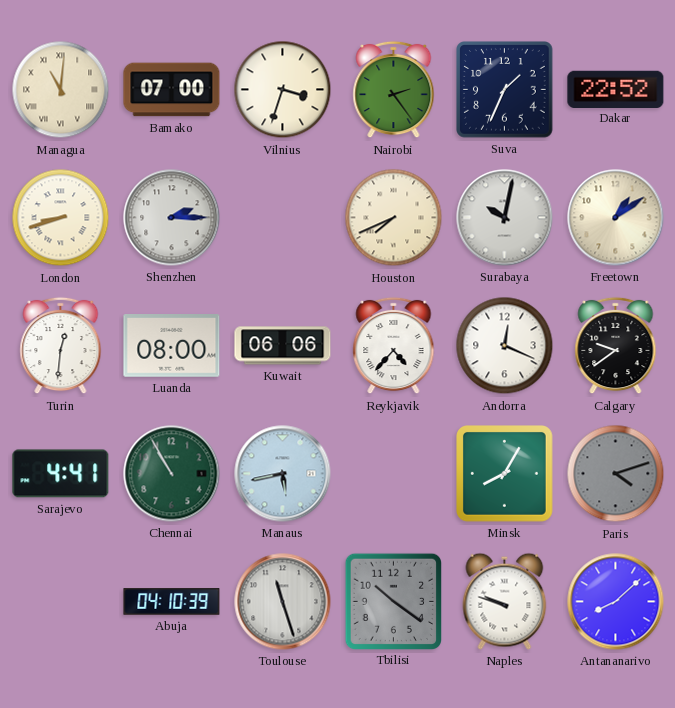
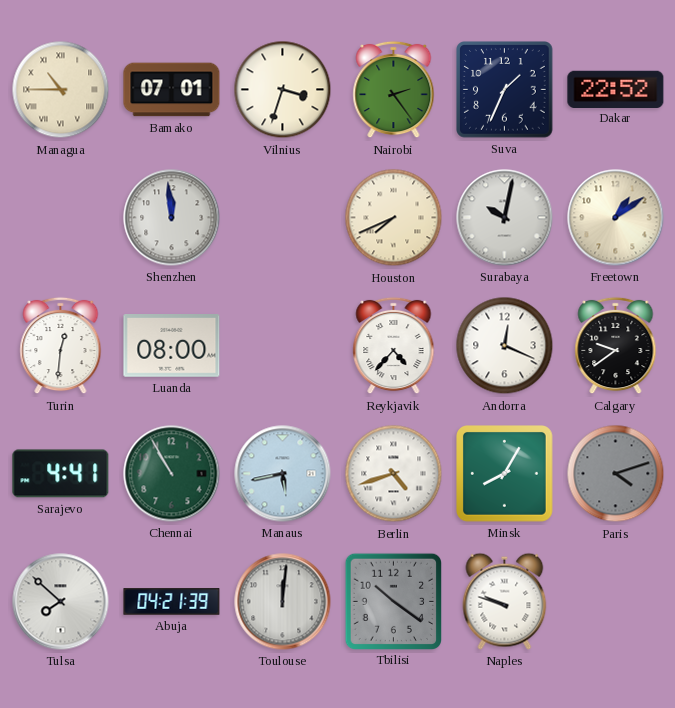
Managua: 11:01 -> 10:45
Bamako: 07:00 -> 07:01
London: 8:42 -> none
Shenzhen: 2:15 -> 11:59
Kuwait: 06:06 -> none
Berlin: none -> 4:42
Tulsa: none -> 7:52
Abuja: 04:10 -> 04:21
Toulouse: 11:27 -> 12:01
Antananarivo: 8:08 -> none
